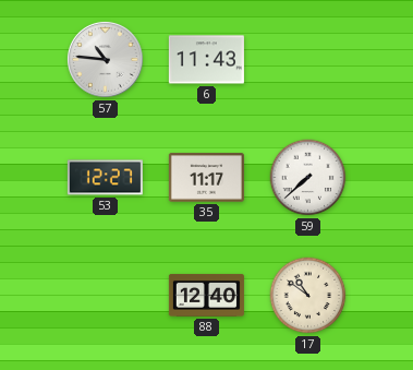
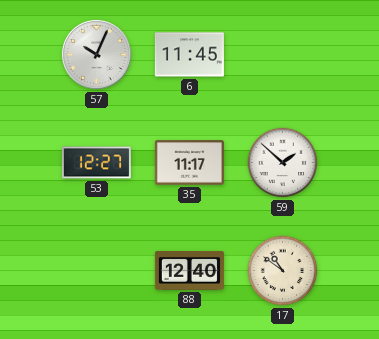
57: 10:46 -> 10:04
6: 11:43 -> 11:45
59: 7:38 -> 1:52
